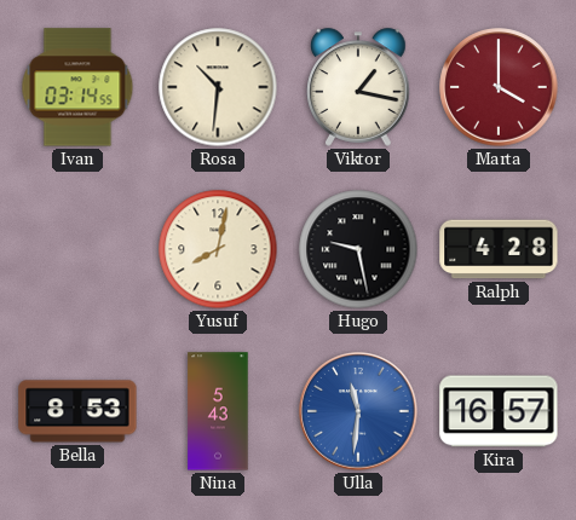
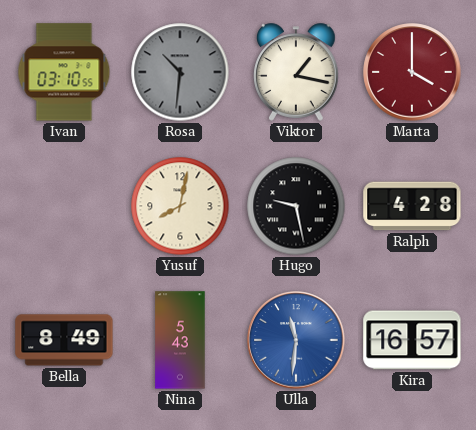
Ivan: 03:14 -> 03:10
Rosa dial: cream -> grey
Bella: 8:53 -> 8:49
